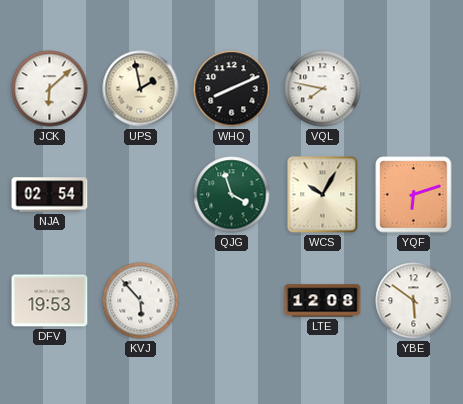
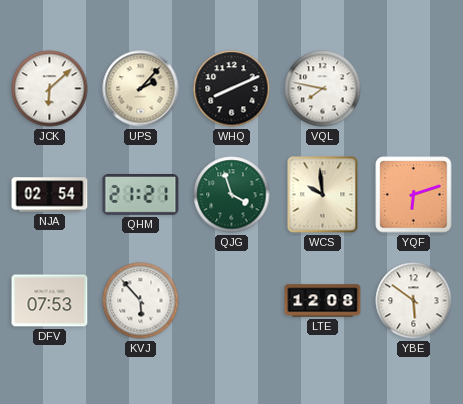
UPS: 1:58 -> 2:07
QHM: none -> 21:21
WCS: 10:05 -> 9:59
DFV: 19:53 -> 07:53
